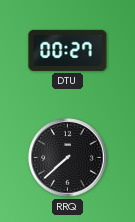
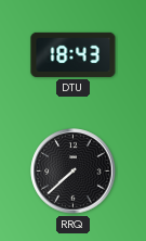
DTU: 00:27 -> 18:43
